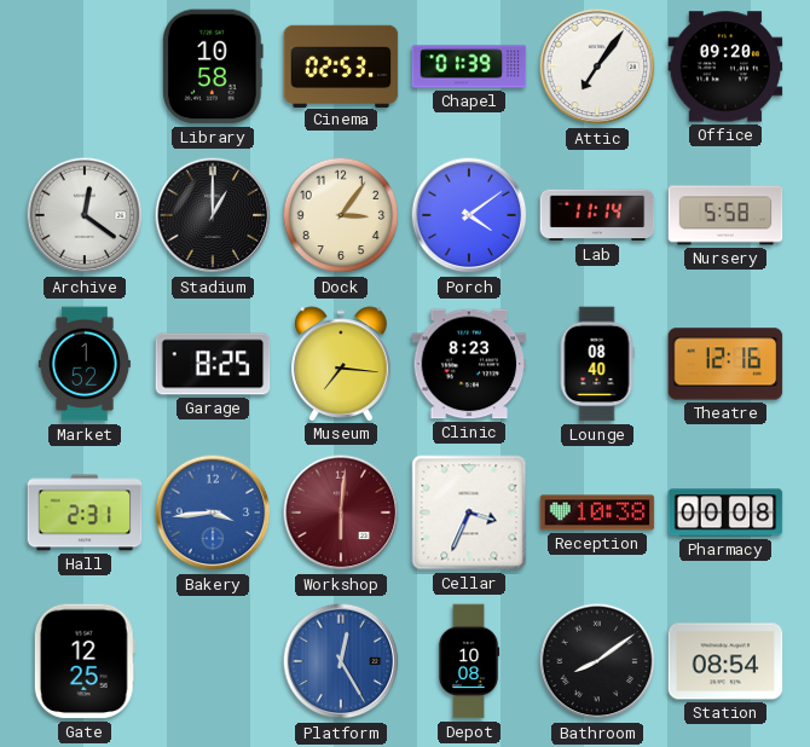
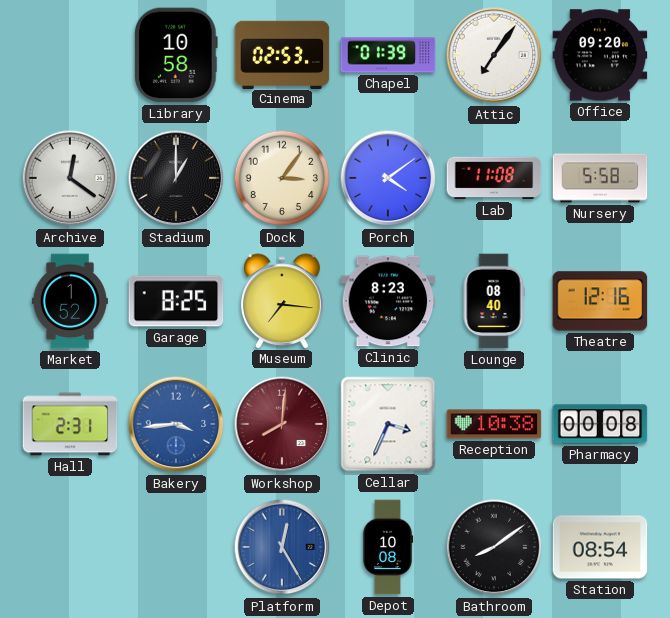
Lab: 11:14 -> 11:08
Workshop: 6:01 -> 8:01
Gate: 12:25 -> none
